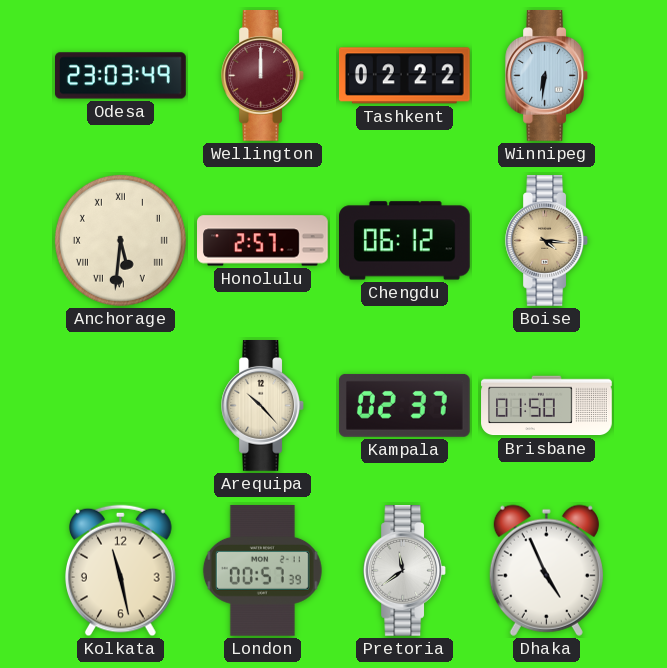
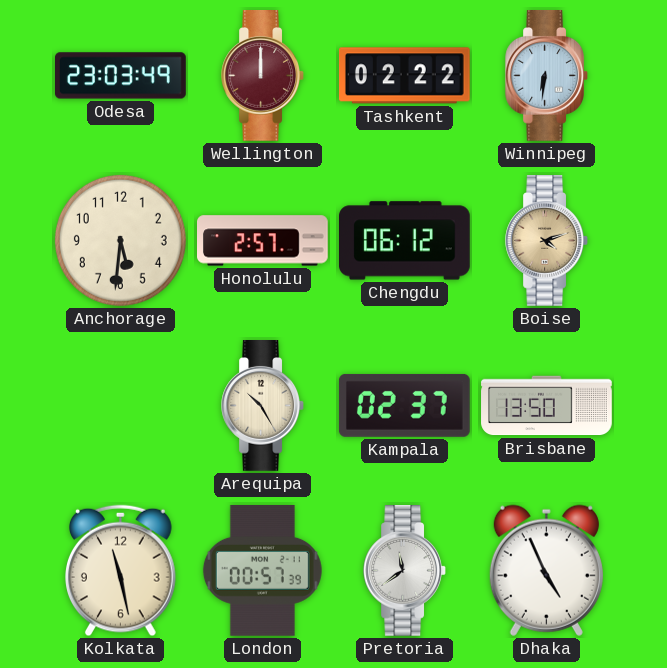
Anchorage numerals: Roman -> Arabic
Boise: 4:16 -> 4:12
Arequipa: 10:23 -> 10:25
Brisbane: 01:50 -> 13:50
